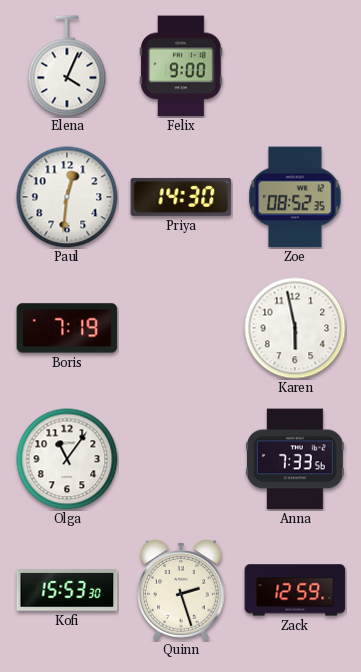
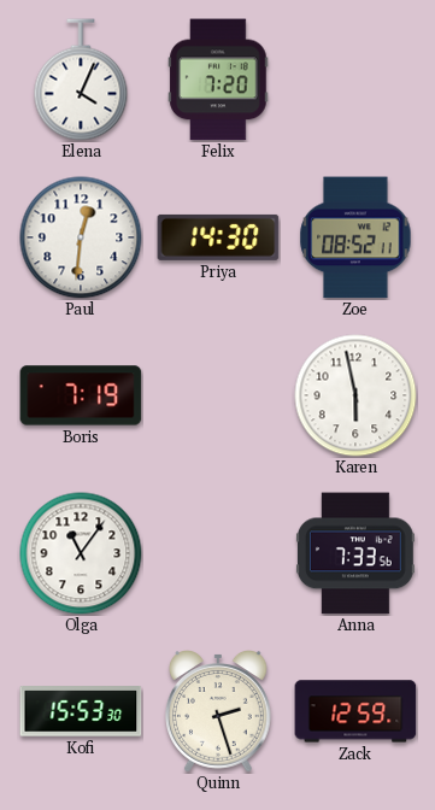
Felix: 9:00 -> 7:20
Zoe: 08:52:35 -> 08:52:11
